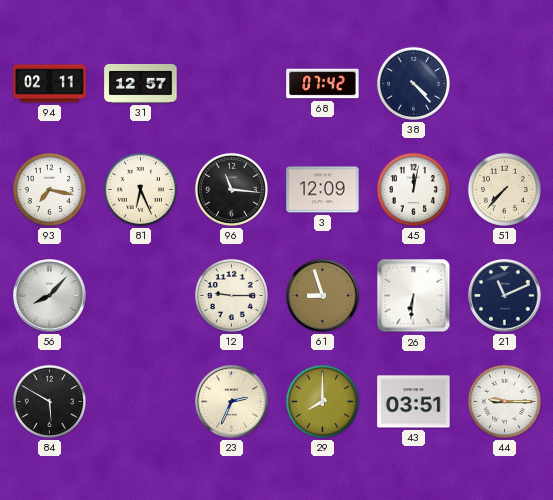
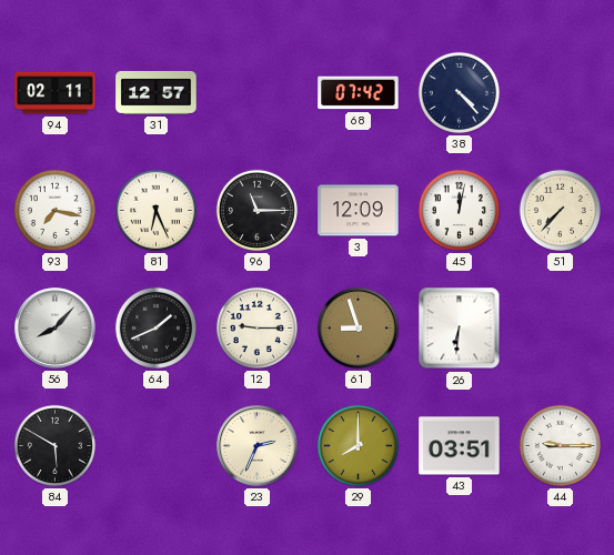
96: 11:16 -> 11:15
64: none -> 1:41
21: 11:11 -> none
